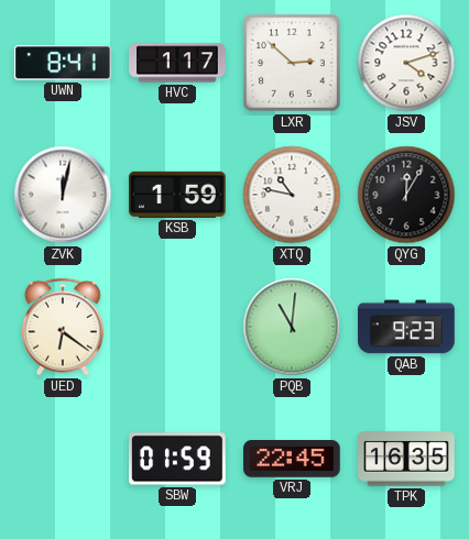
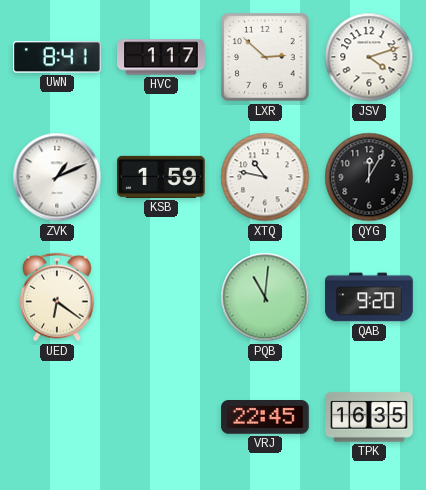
ZVK: 12:02 -> 1:11
QAB: 9:23 -> 9:20
SBW: 01:59 -> none
